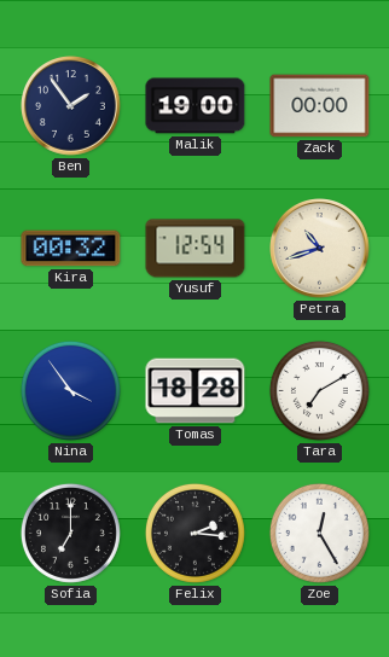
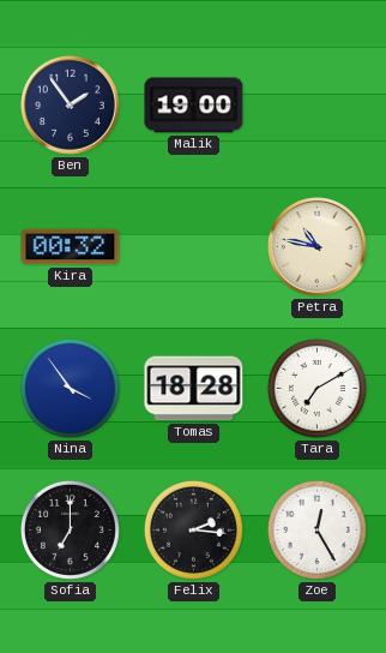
Zack: 00:00 -> none
Yusuf: 12:54 -> none
Petra: 10:42 -> 10:47
